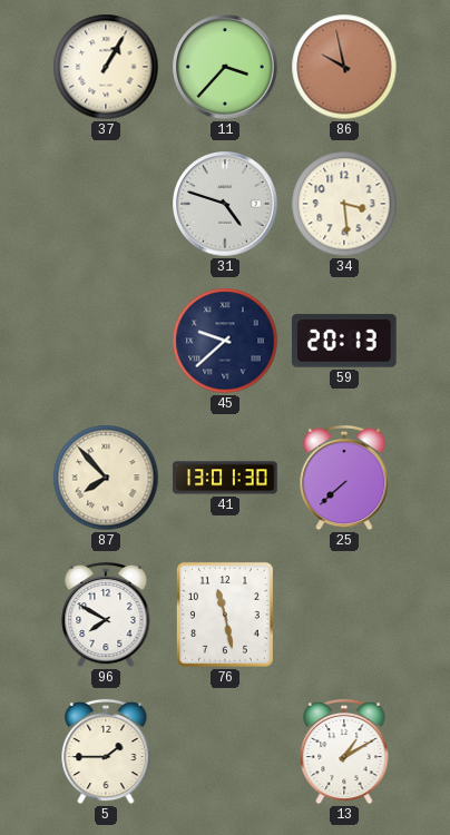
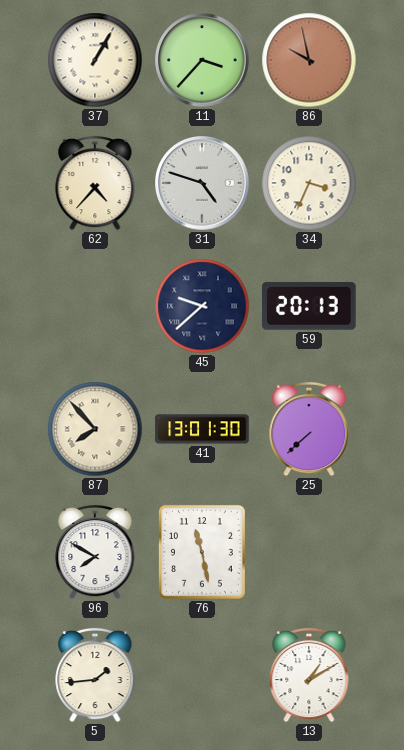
62: none -> 4:37
34: 3:29 -> 3:34
5: 1:45 -> 1:44
